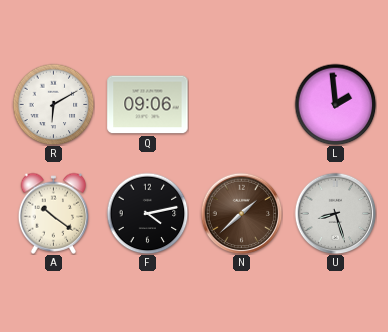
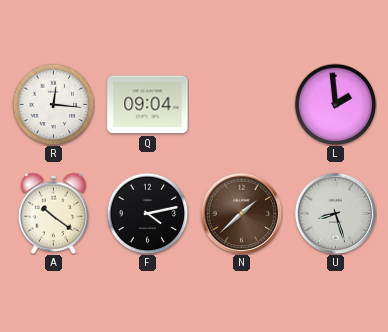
R: 6:10 -> 12:16
Q: 09:06 -> 09:04
